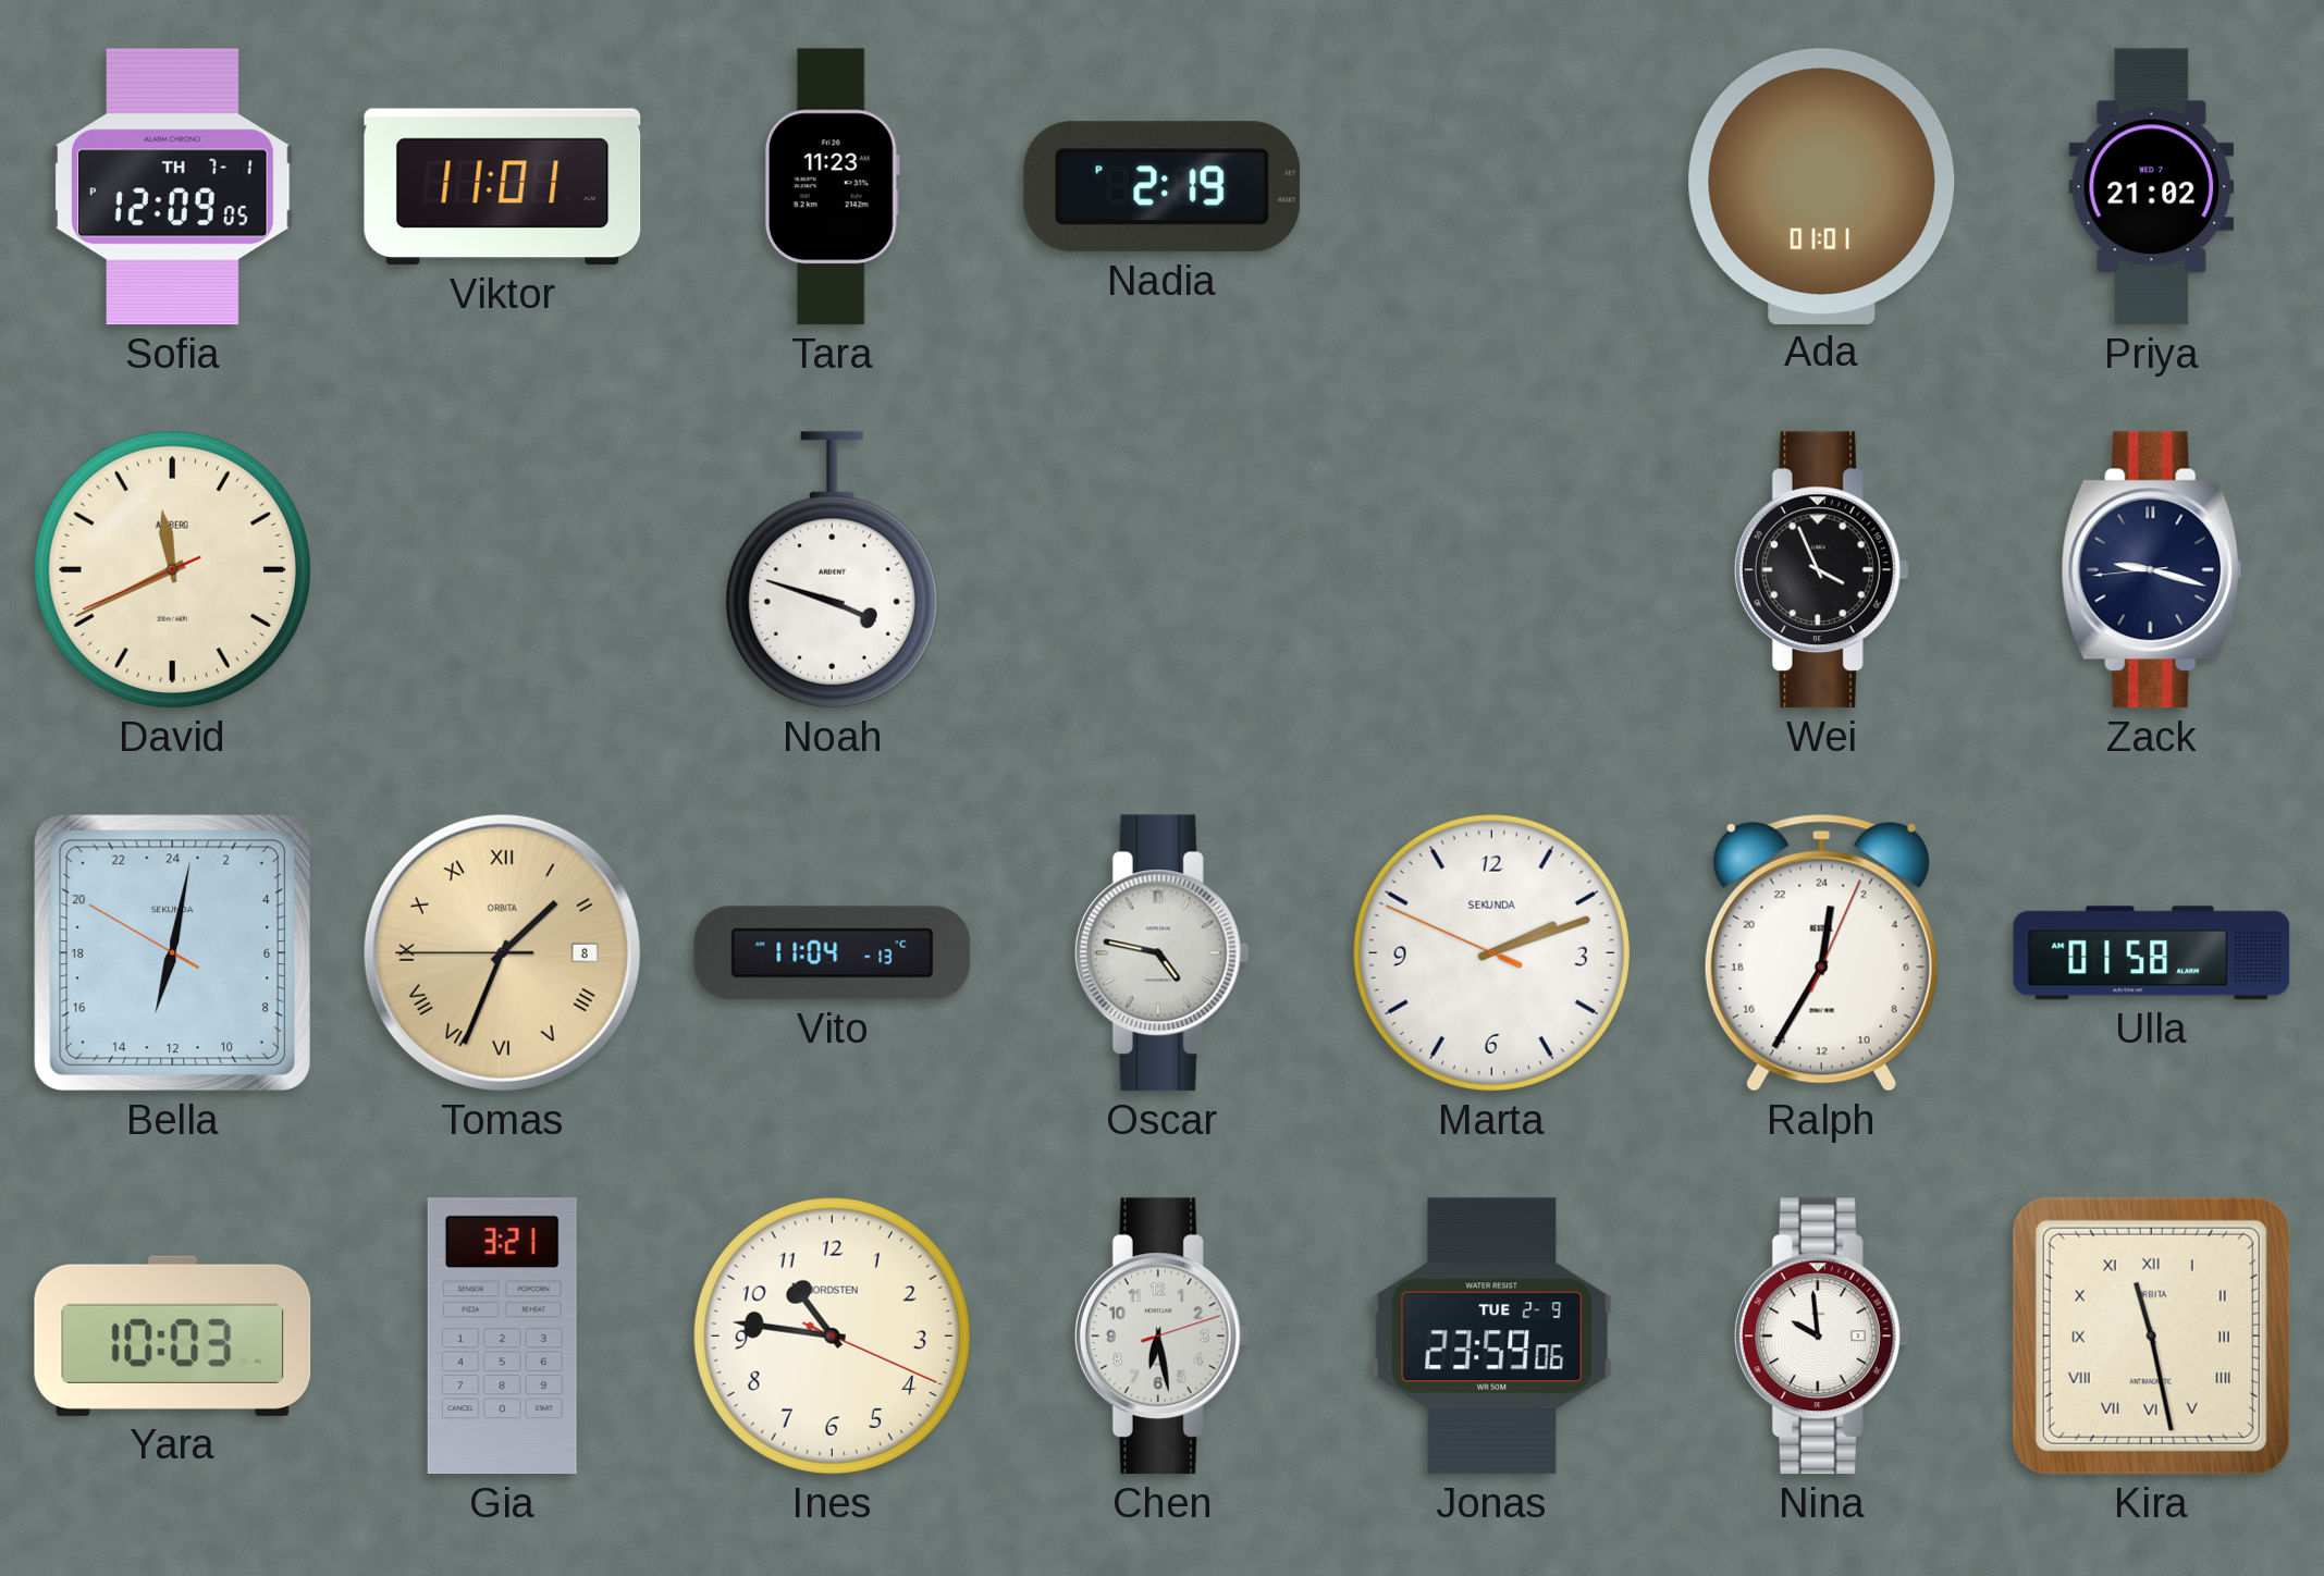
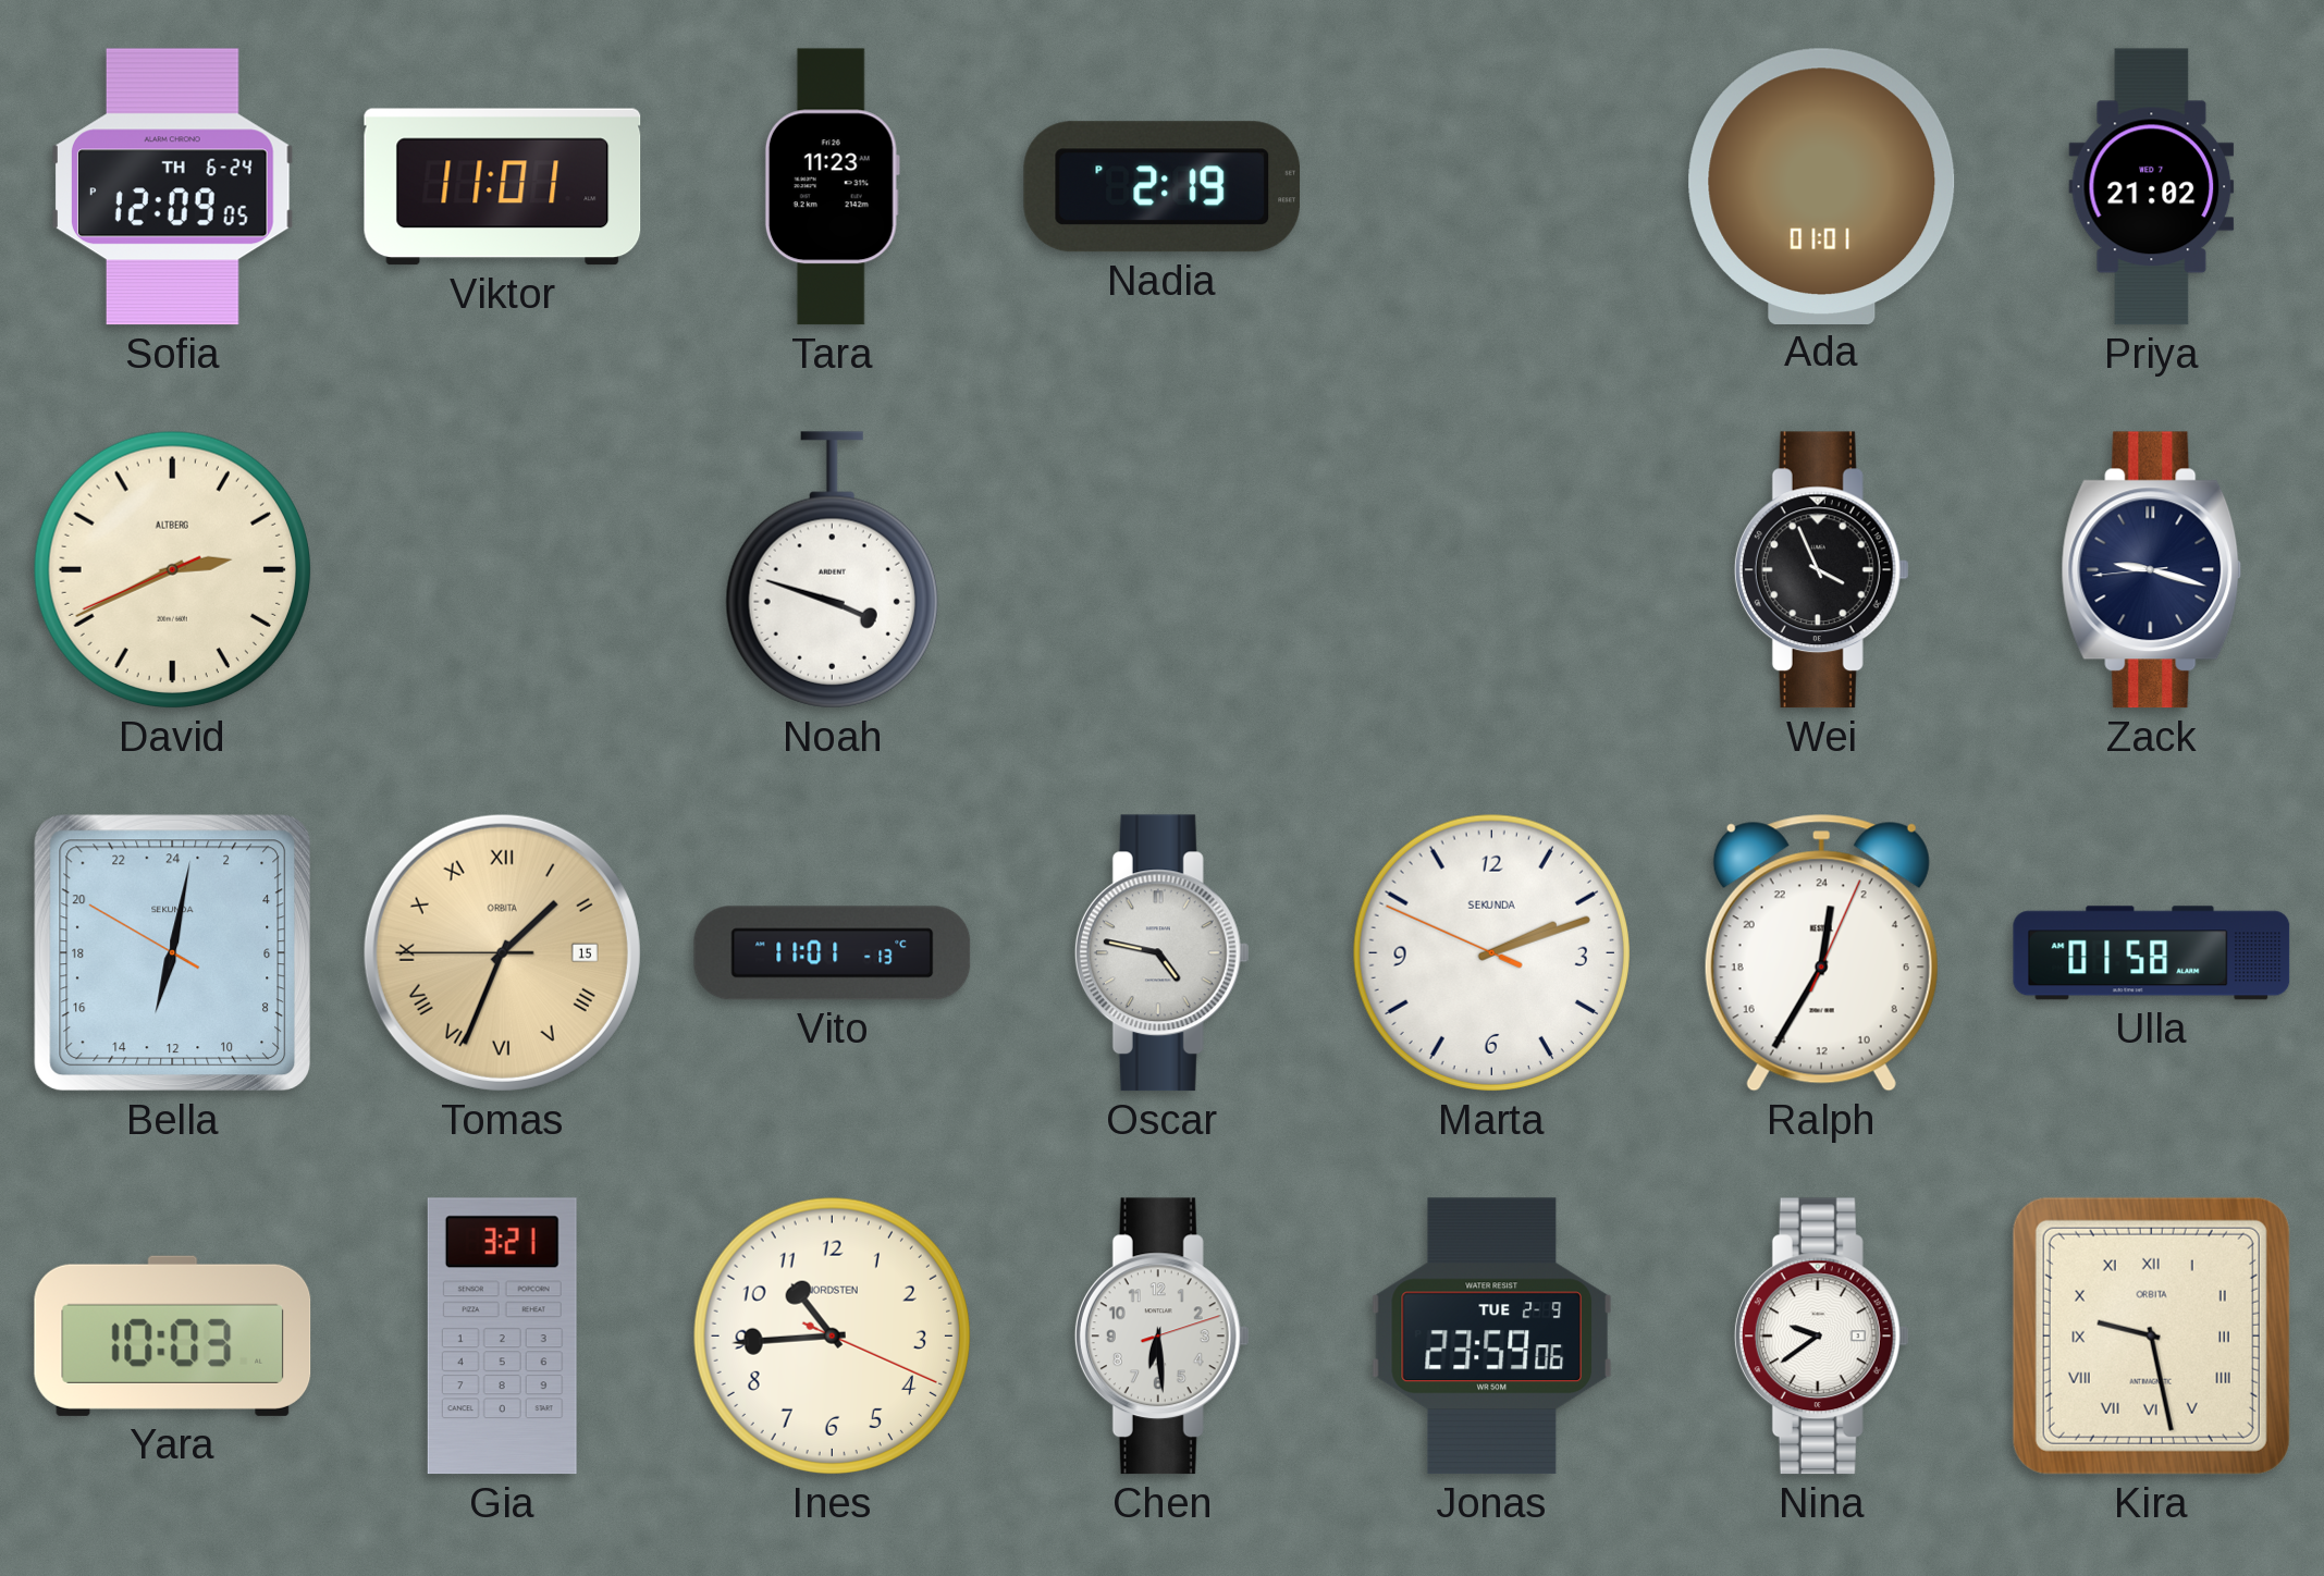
Sofia date: TH 7-1 -> TH 6-24
David: 11:40 -> 2:40
Tomas date: 8 -> 15
Vito: 11:04 -> 11:01
Ines: 10:46 -> 10:44
Chen: 6:28 -> 6:29
Nina: 9:59 -> 9:39
Kira: 11:28 -> 9:28
